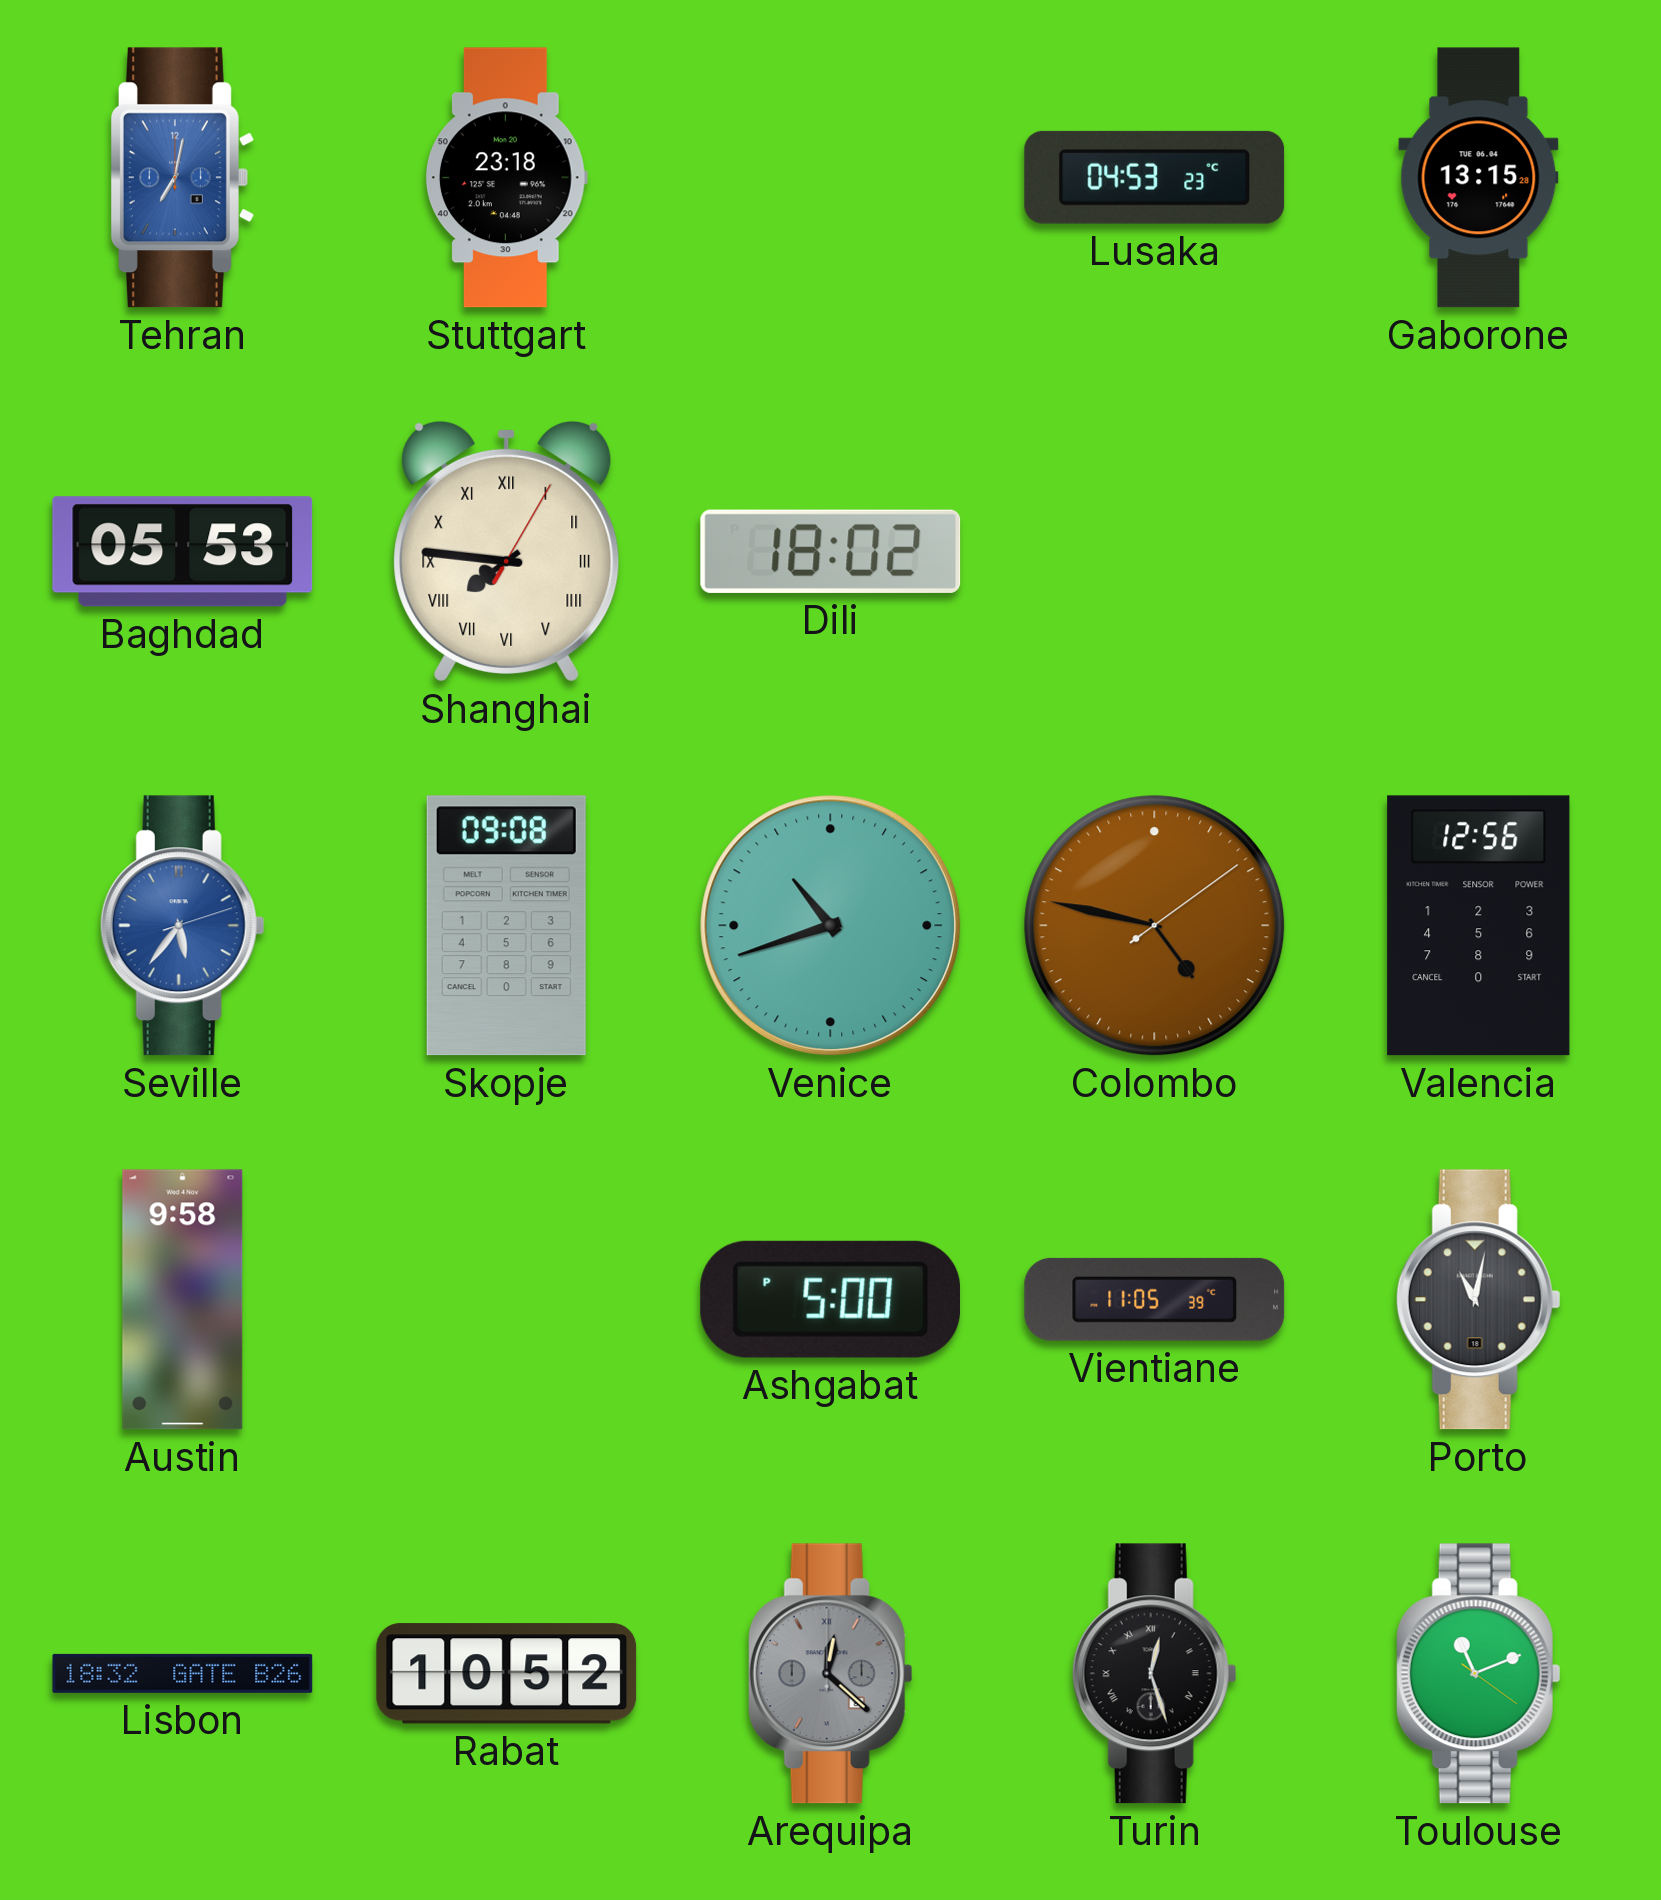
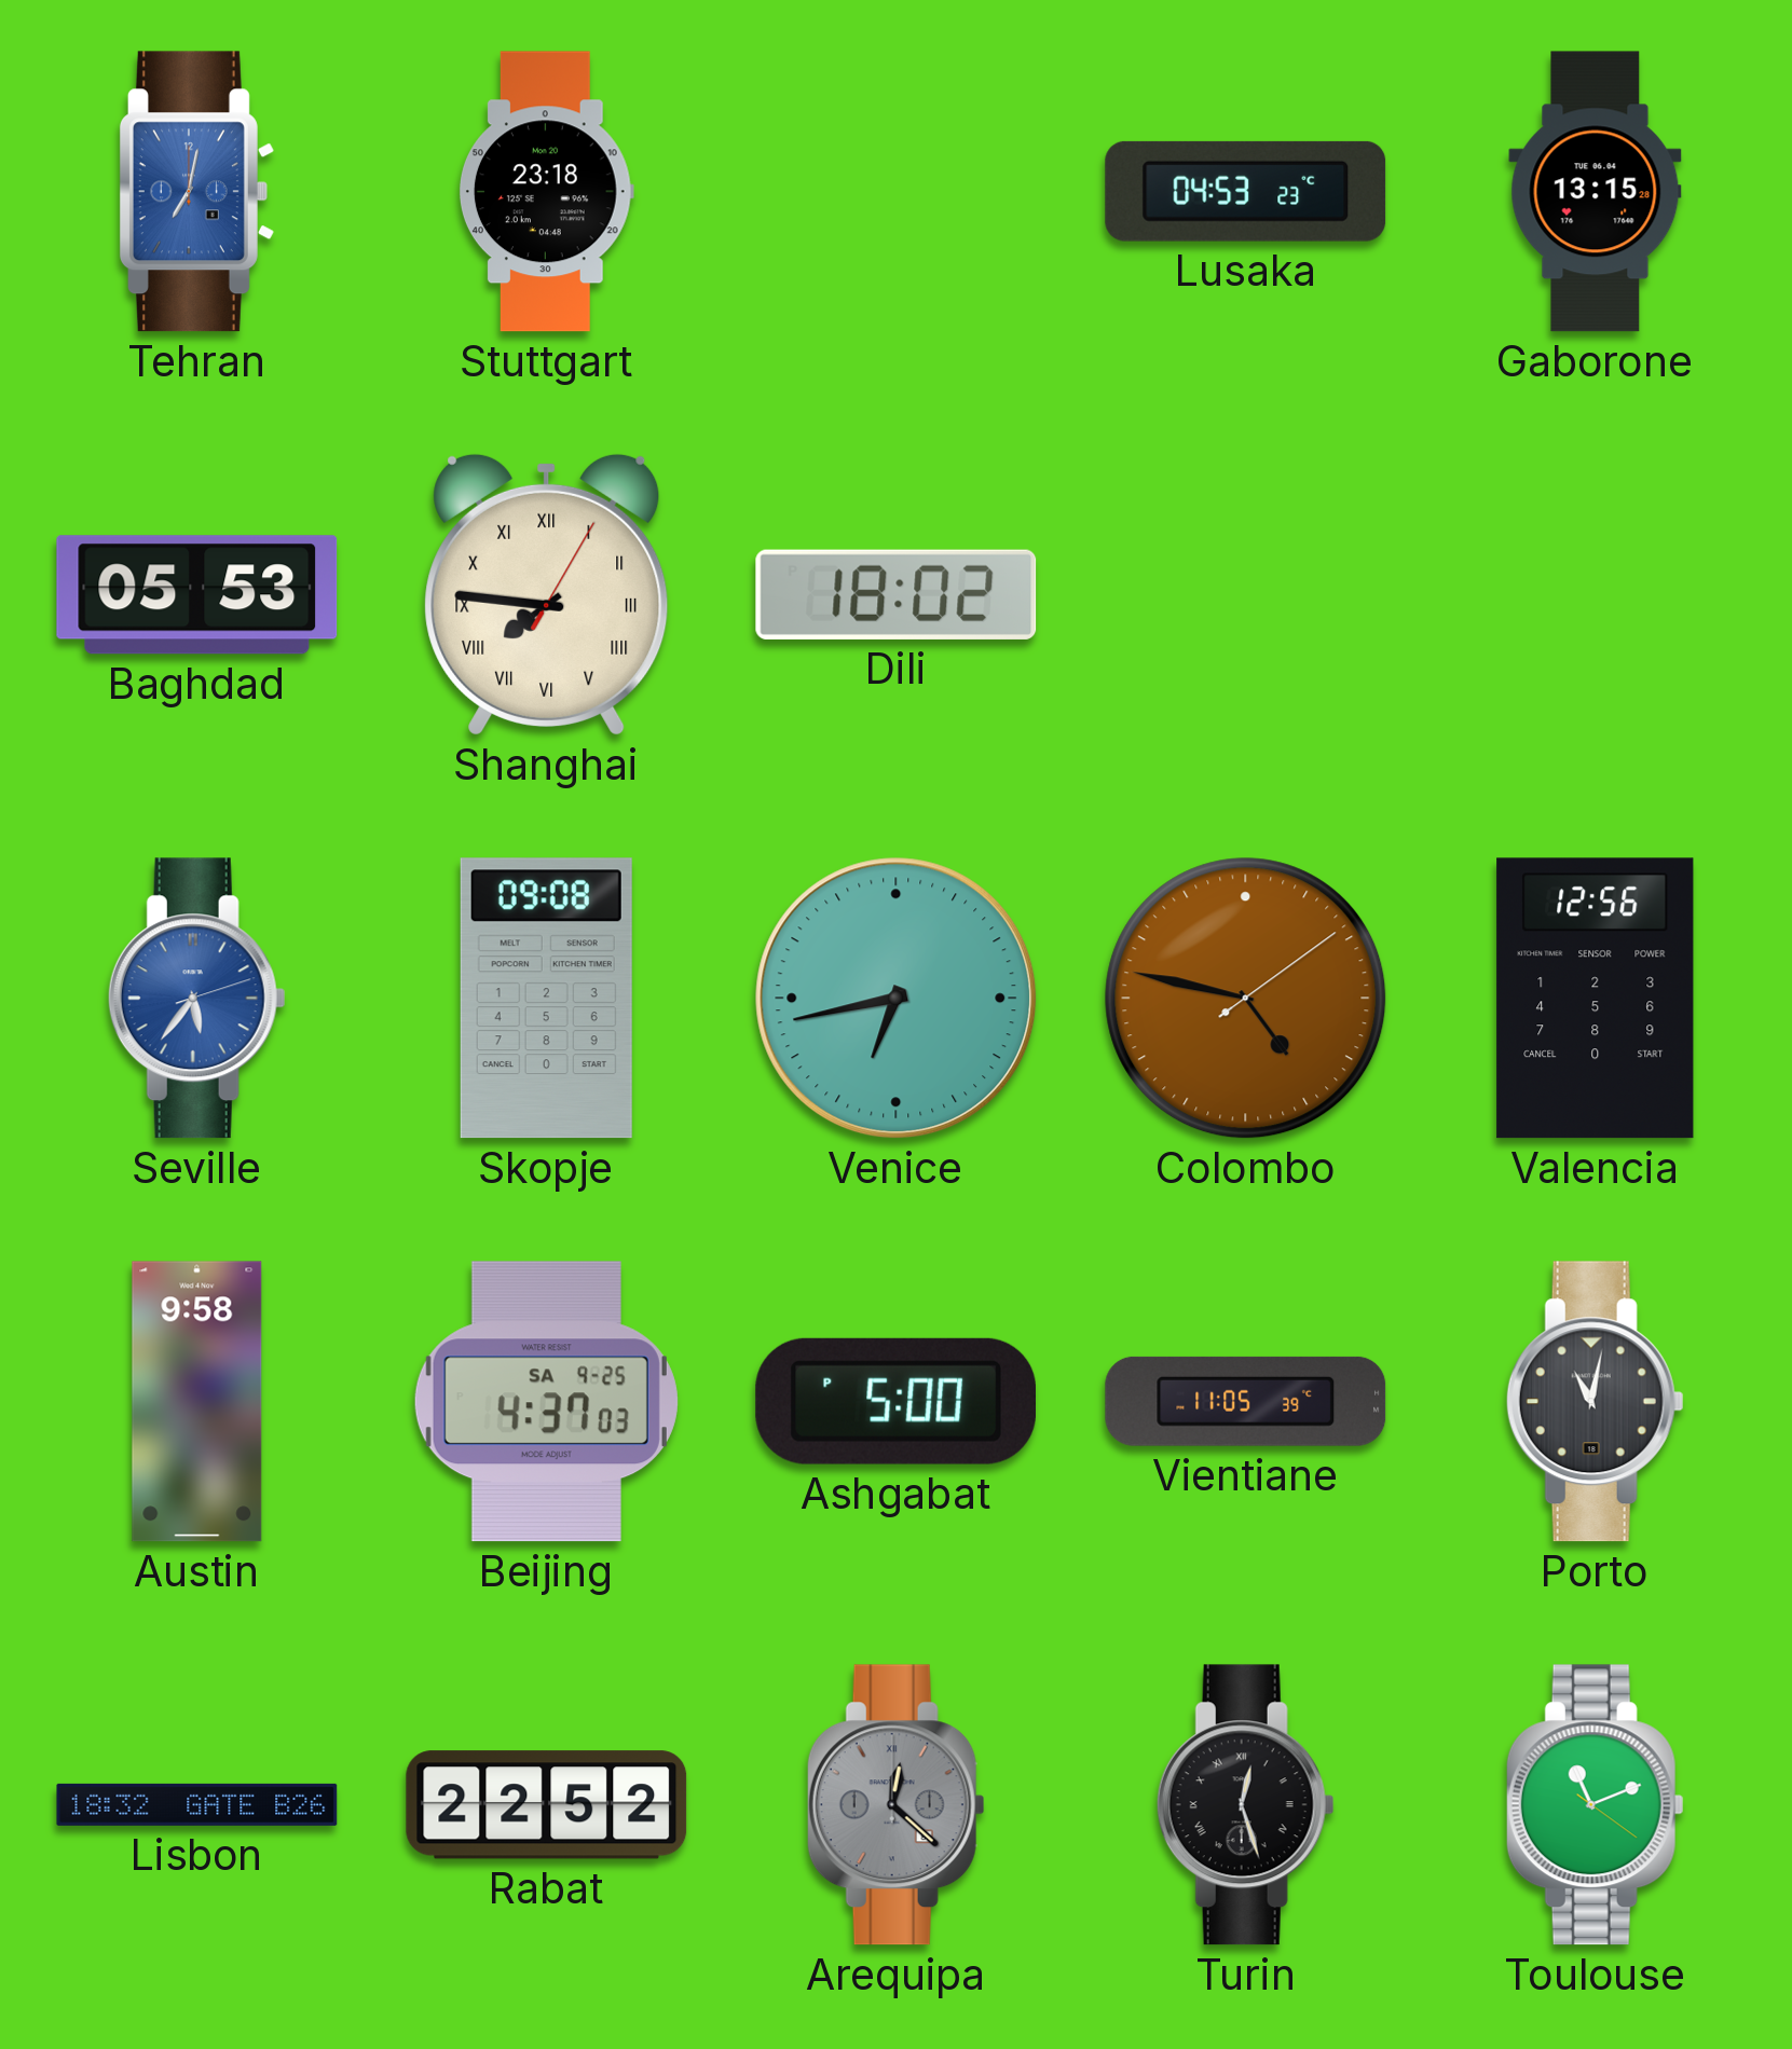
Venice: 10:42 -> 6:43
Beijing: none -> 4:37
Rabat: 10:52 -> 22:52
